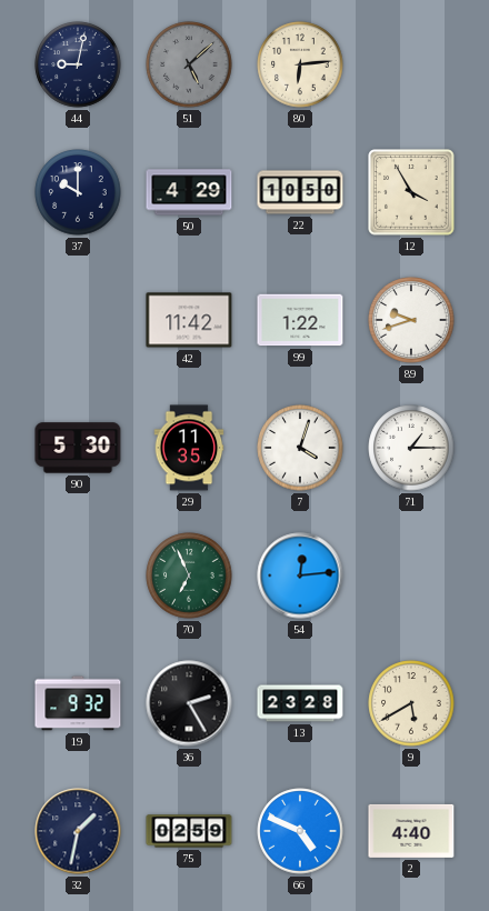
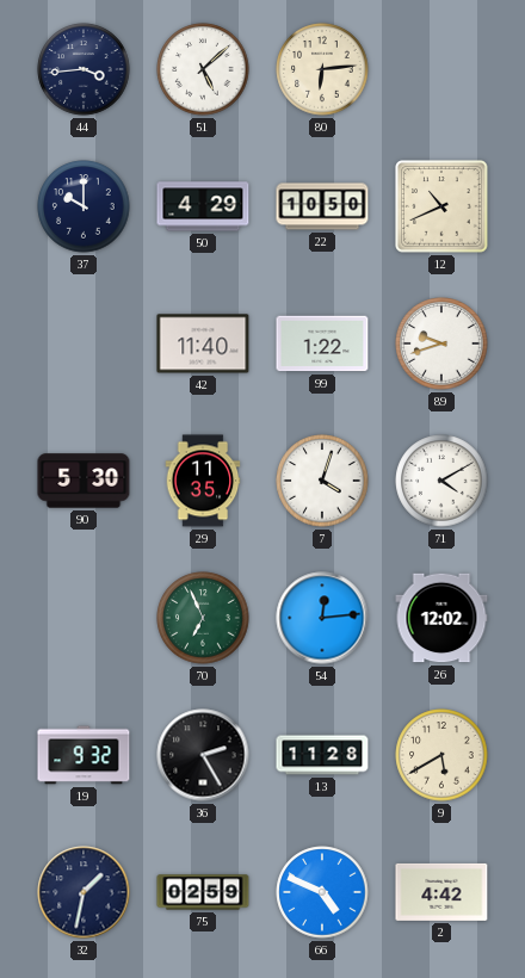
44: 9:02 -> 3:44
51 dial: grey -> white
12: 3:55 -> 10:41
42: 11:42 -> 11:40
71: 1:15 -> 4:10
26: none -> 12:02
13: 23:28 -> 11:28
2: 4:40 -> 4:42
